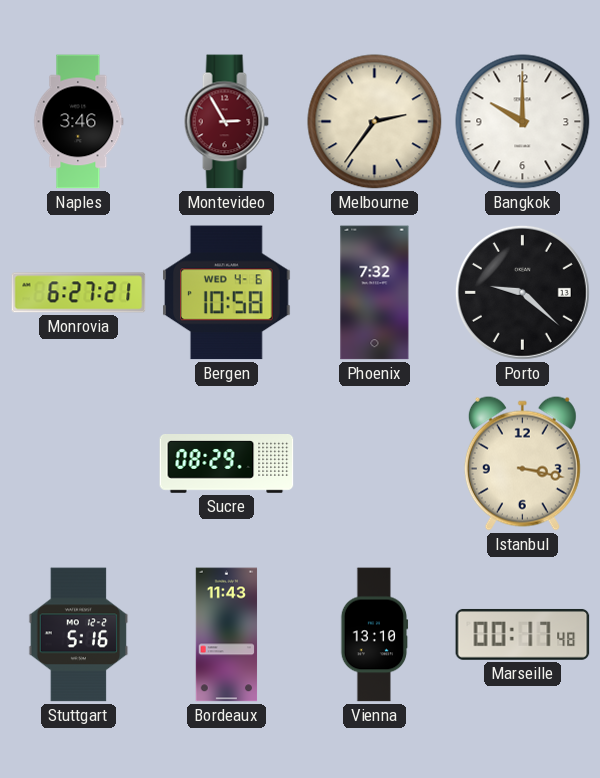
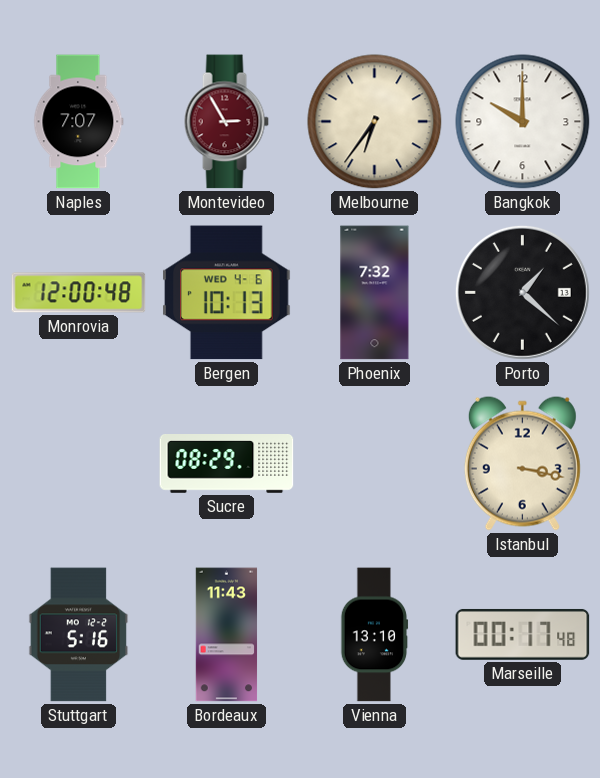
Naples: 3:46 -> 7:07
Melbourne: 2:36 -> 6:36
Monrovia: 6:27 -> 12:00
Bergen: 10:58 -> 10:13
Porto: 9:22 -> 1:22
